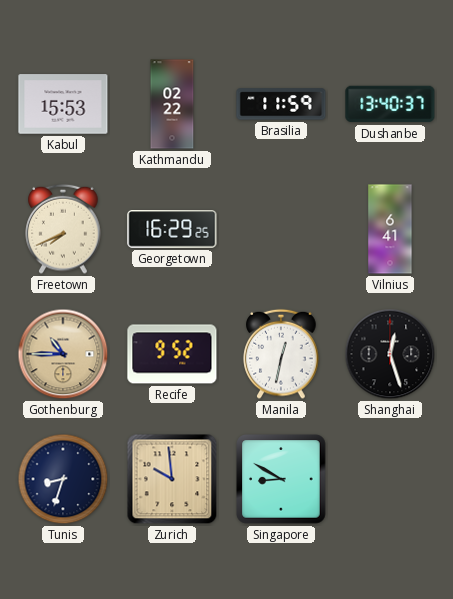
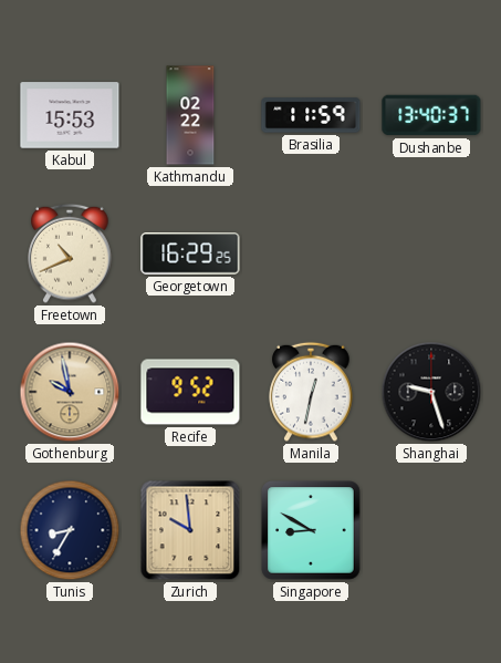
Freetown: 7:41 -> 10:41
Vilnius: 6:41 -> none
Gothenburg: 10:45 -> 9:58
Shanghai: 12:27 -> 9:27
Tunis: 8:33 -> 8:35
